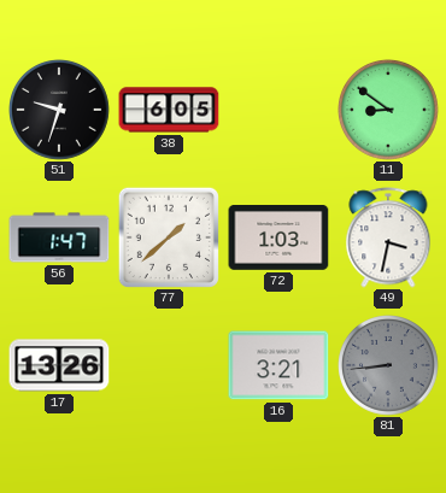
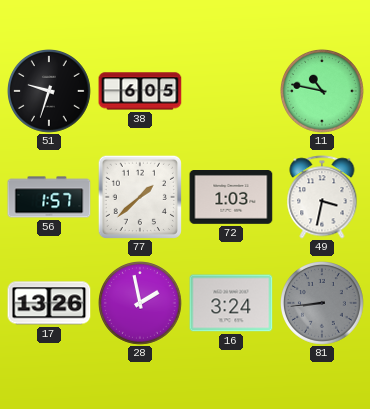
11: 8:51 -> 10:47
56: 1:47 -> 1:57
28: none -> 1:58
16: 3:21 -> 3:24
